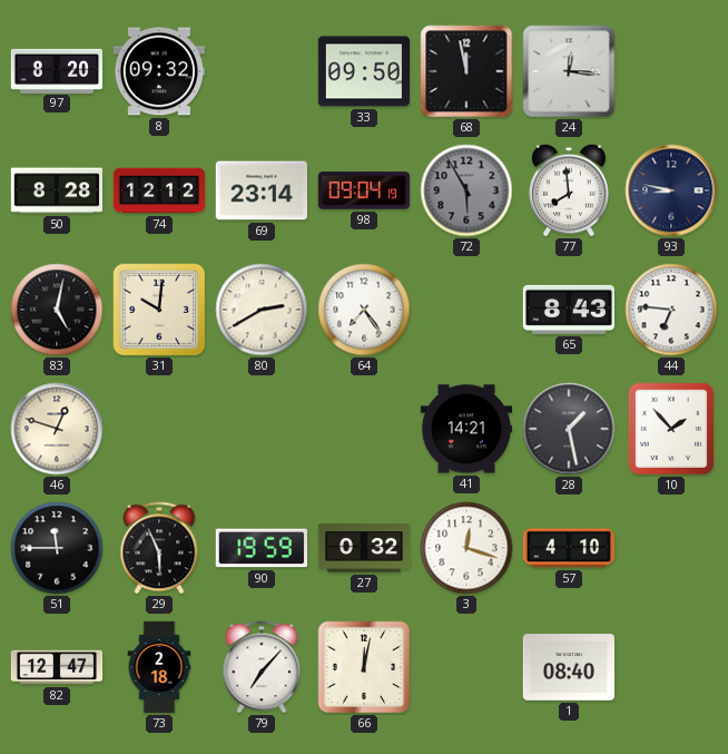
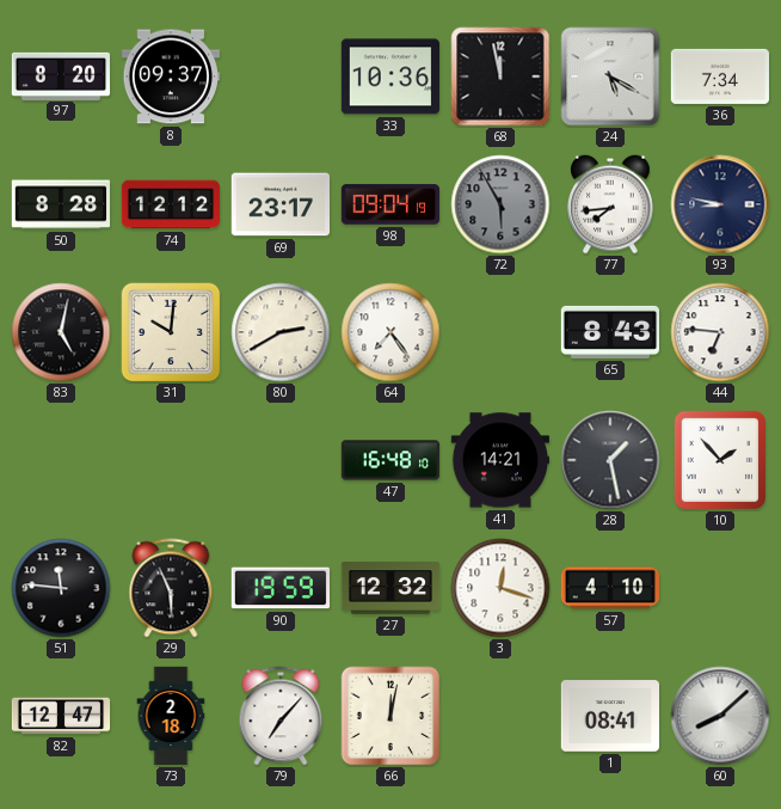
8: 09:32 -> 09:37
33: 09:50 -> 10:36
24: 12:16 -> 5:20
36: none -> 7:34
69: 23:14 -> 23:17
77: 7:59 -> 7:44
46: 12:48 -> none
47: none -> 16:48
51: 11:45 -> 11:46
27: 0:32 -> 12:32
1: 08:40 -> 08:41
60: none -> 8:08
